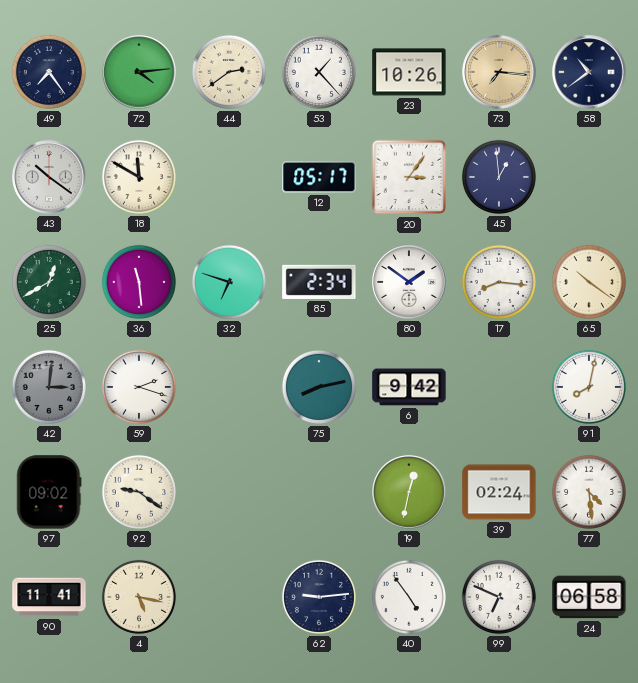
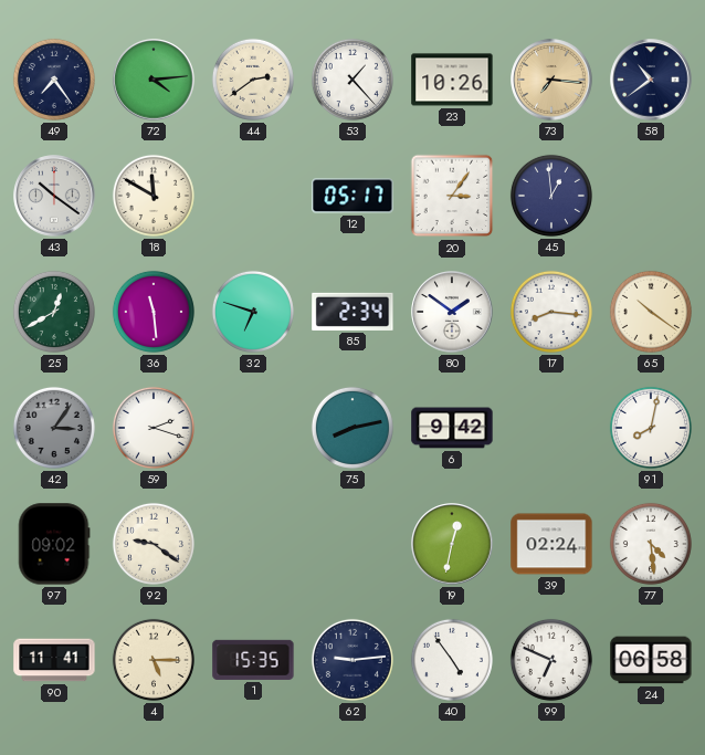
42: 3:01 -> 3:06
4: 5:17 -> 5:15
1: none -> 15:35
